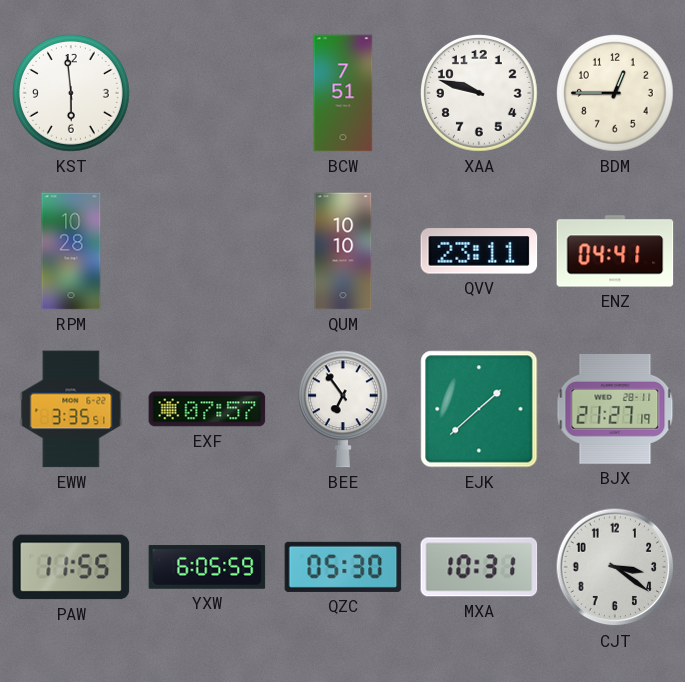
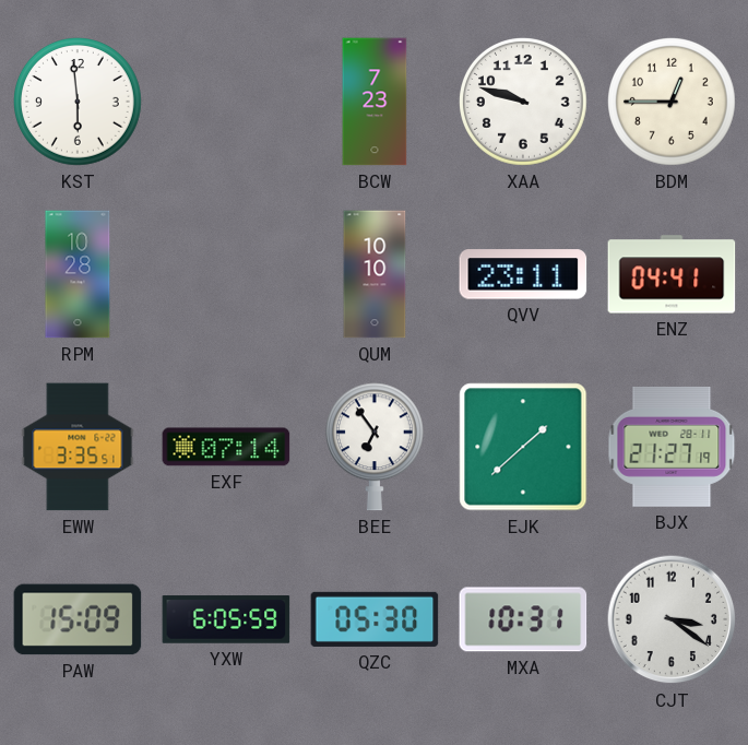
BCW: 7:51 -> 7:23
EXF: 07:57 -> 07:14
PAW: 11:55 -> 15:09
